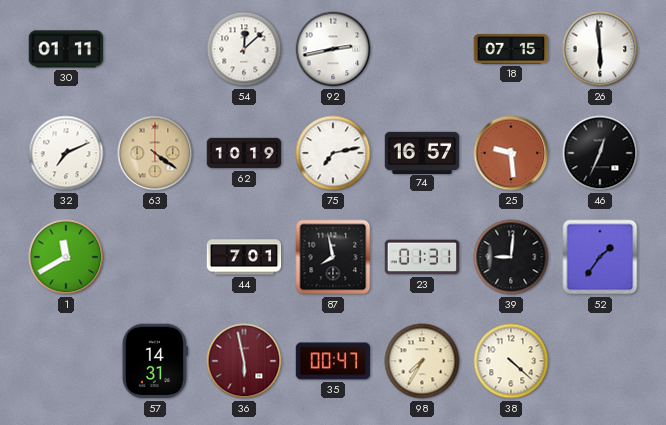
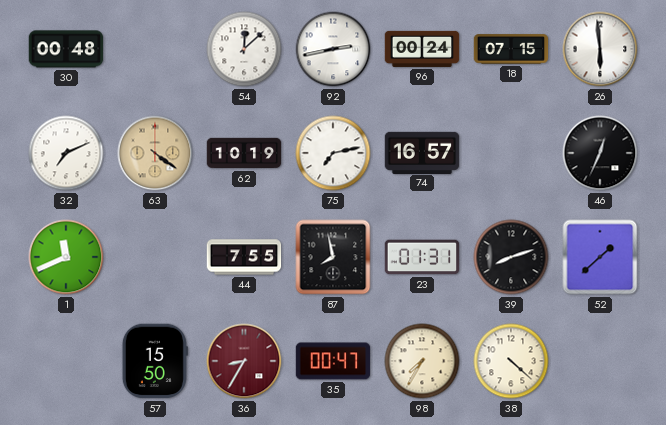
30: 01:11 -> 00:48
96: none -> 00:24
25: 9:29 -> none
1: 11:40 -> 11:41
44: 7:01 -> 7:55
39: 9:01 -> 8:12
52: 1:36 -> 1:38
57: 14:31 -> 15:50
36: 5:58 -> 8:35
